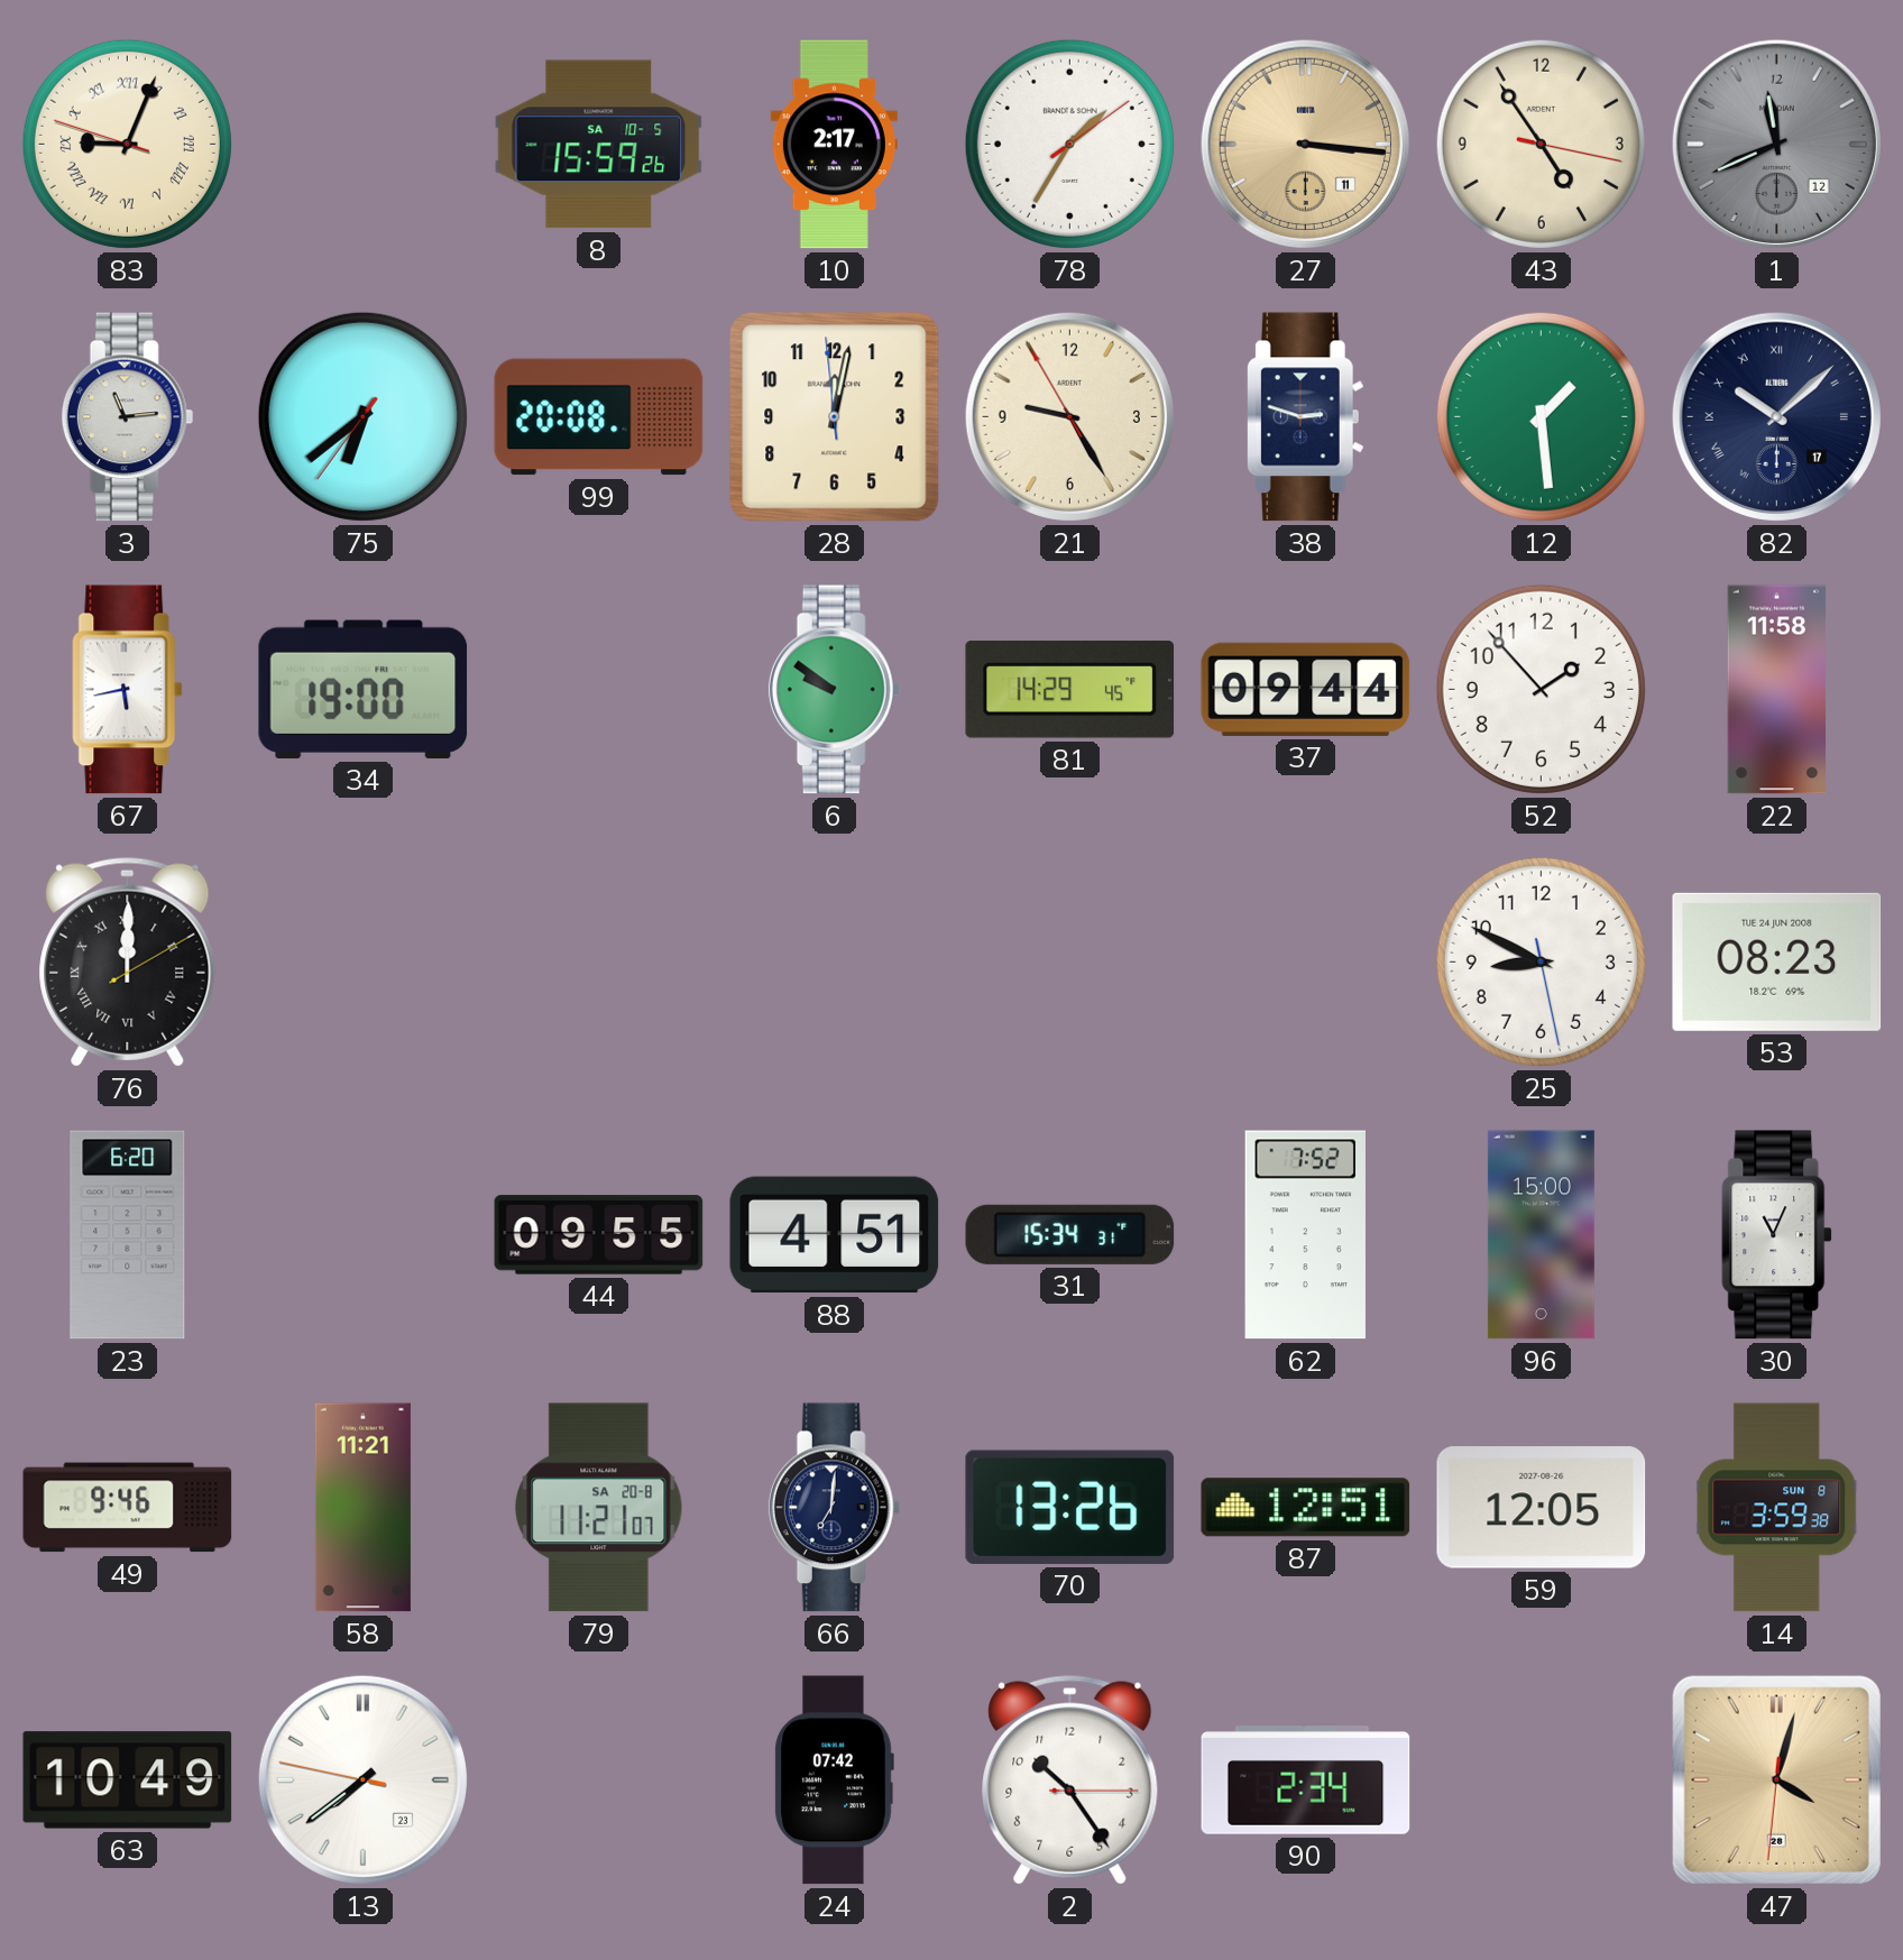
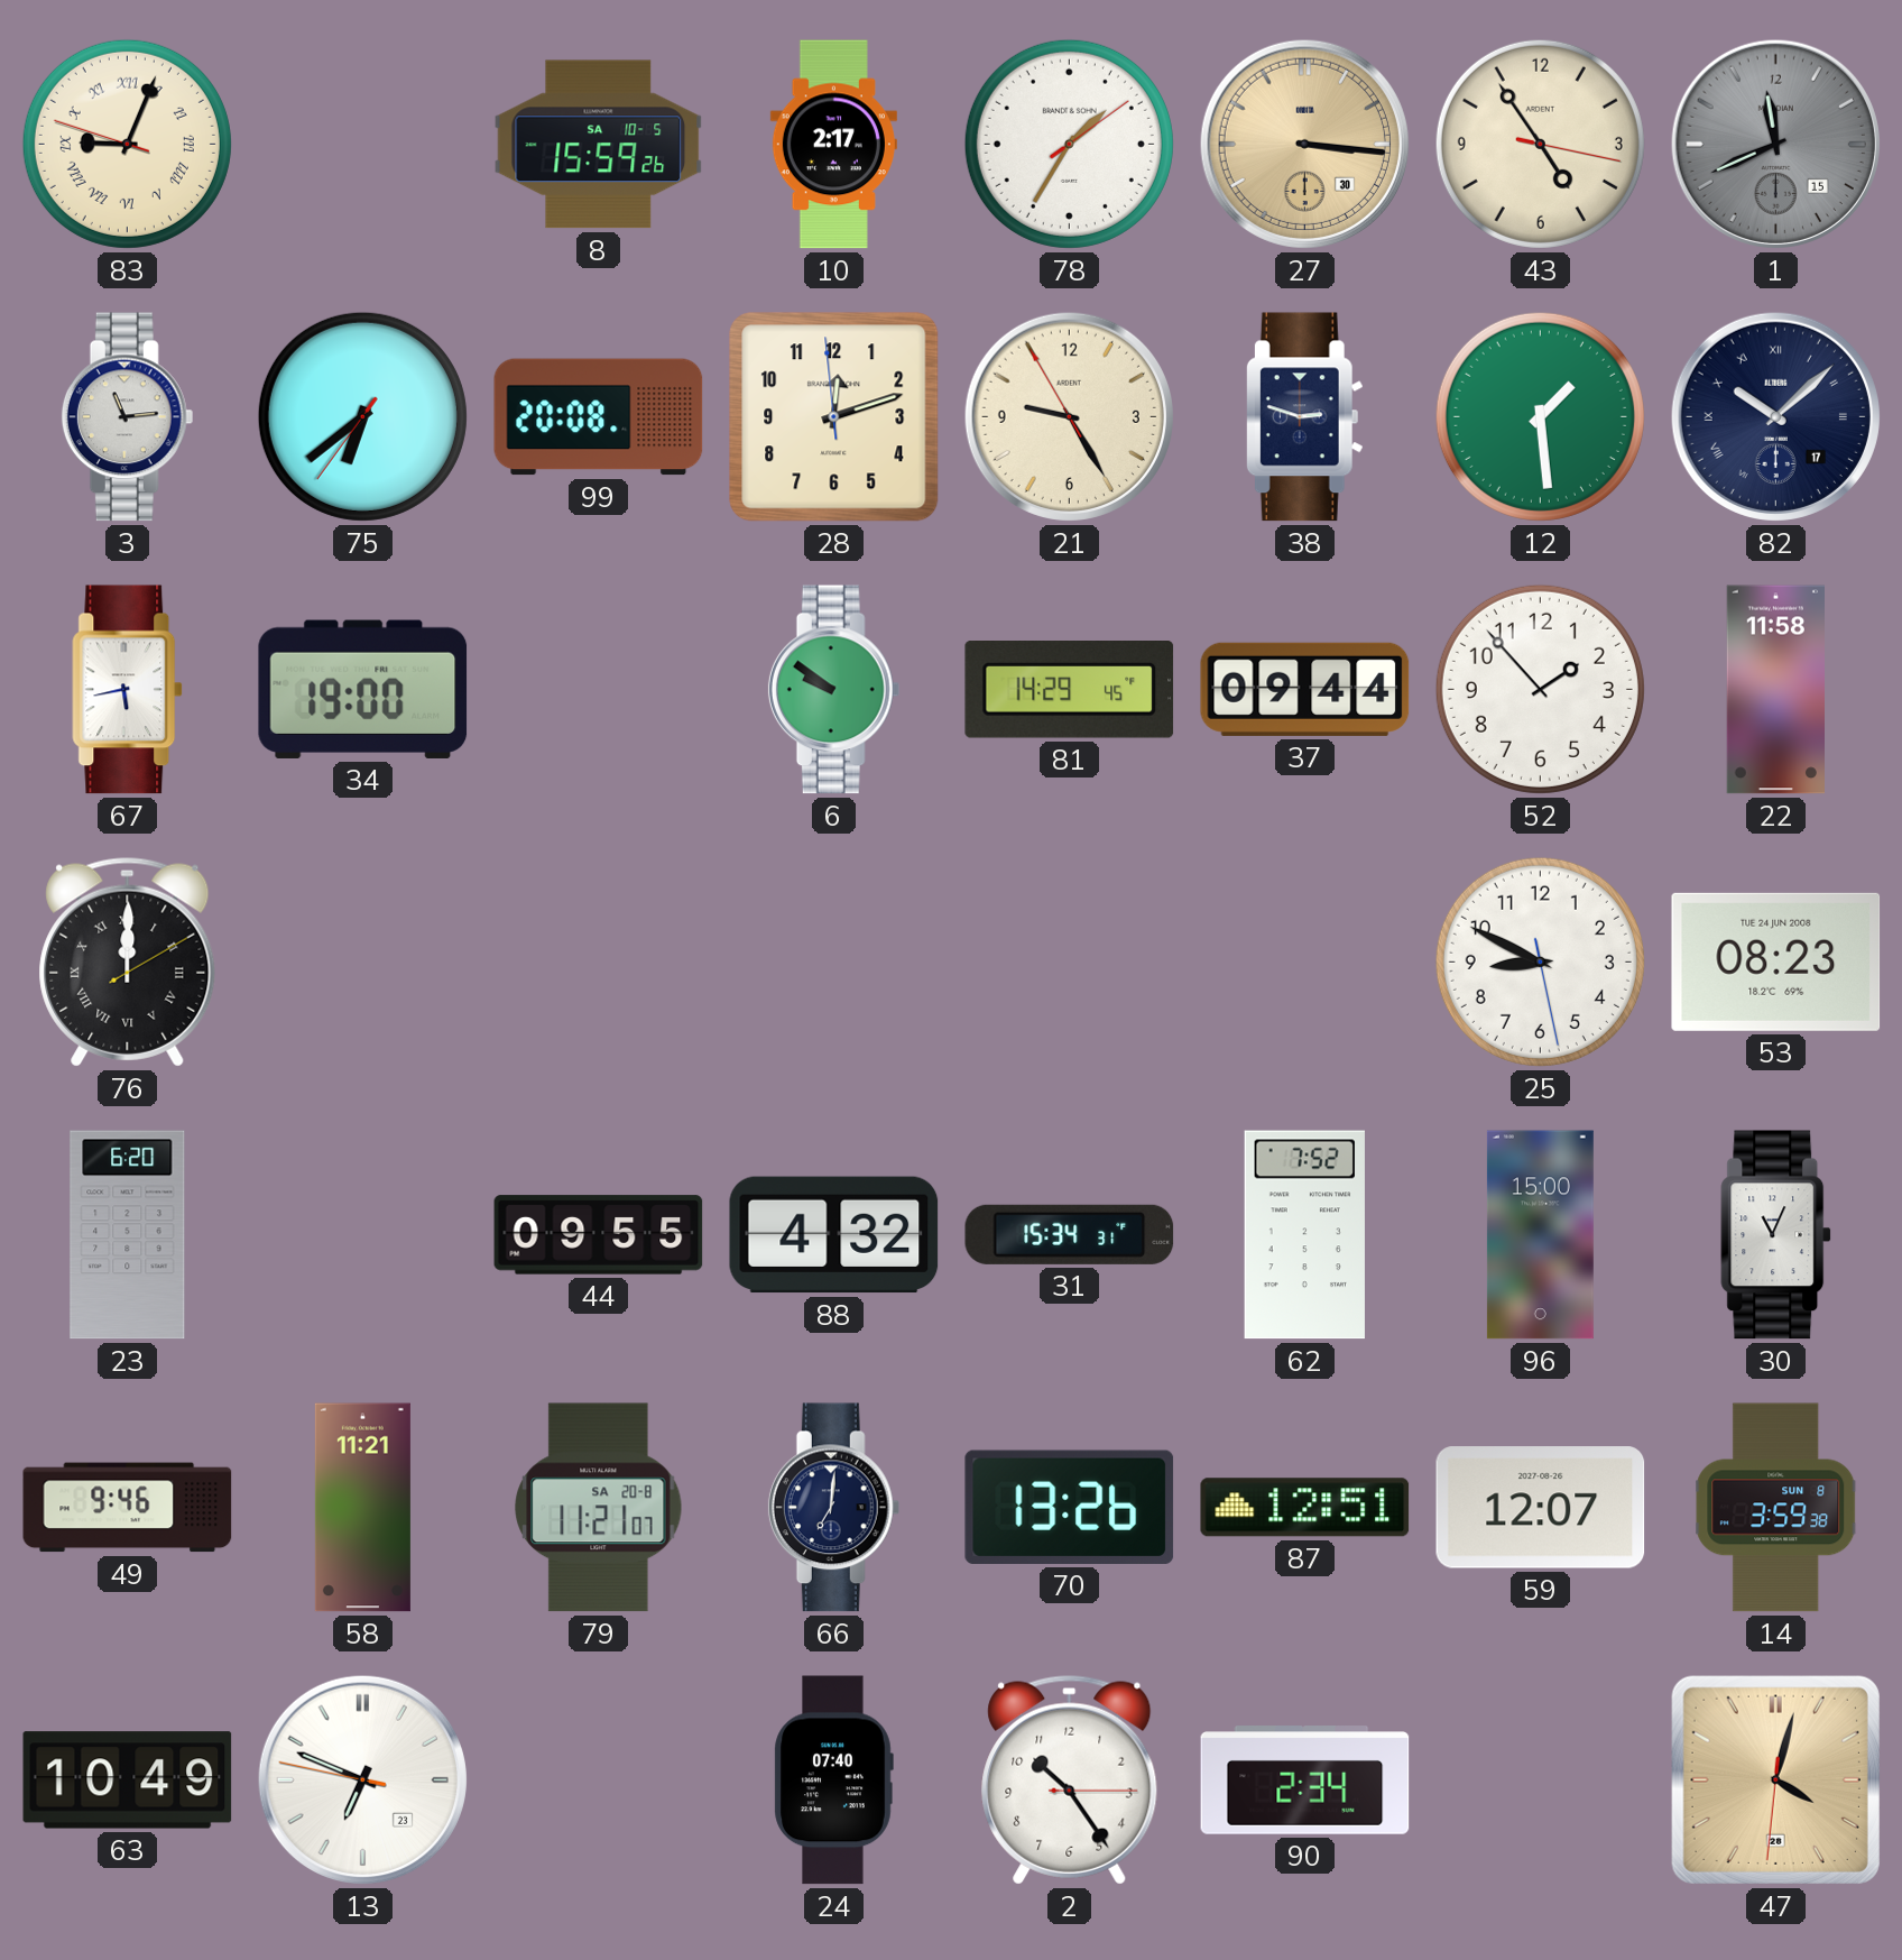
27 date: 11 -> 30
1 date: 12 -> 15
28: 12:01 -> 12:11
88: 4:51 -> 4:32
59: 12:05 -> 12:07
13: 7:38 -> 6:48
24: 07:42 -> 07:40
